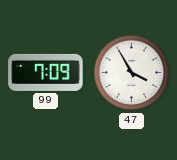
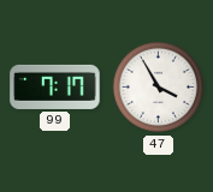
99: 7:09 -> 7:17
